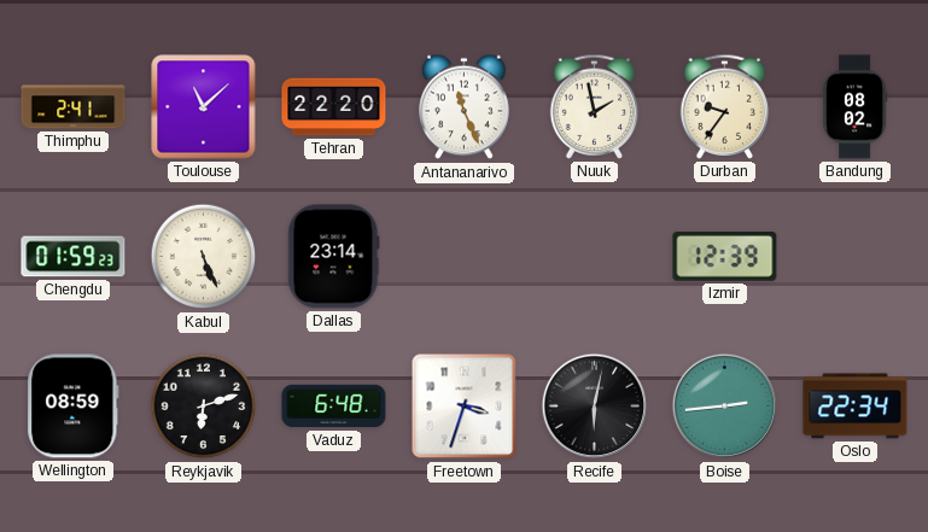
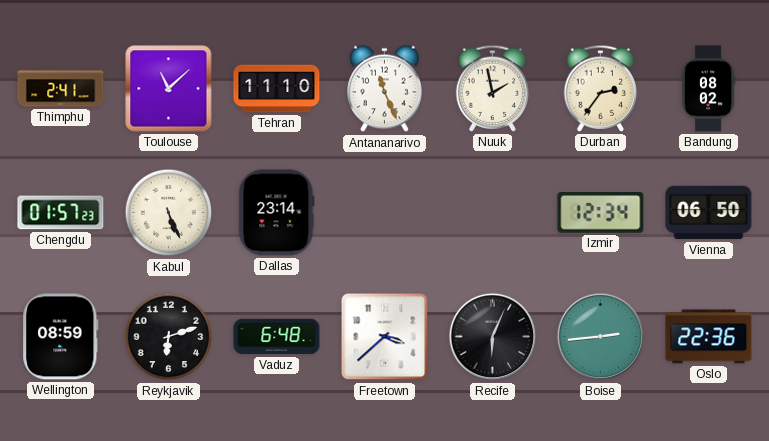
Tehran: 22:20 -> 11:10
Durban: 9:36 -> 2:36
Chengdu: 01:59 -> 01:57
Izmir: 12:39 -> 12:34
Vienna: none -> 06:50
Freetown: 3:33 -> 3:38
Recife: 6:02 -> 6:04
Oslo: 22:34 -> 22:36
